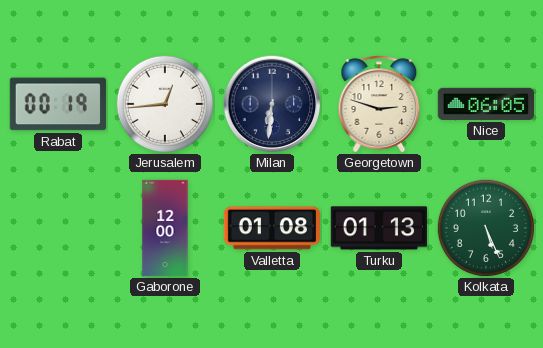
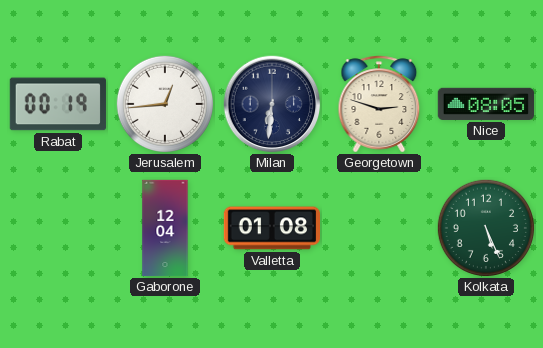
Nice: 06:05 -> 08:05
Gaborone: 12:00 -> 12:04
Turku: 01:13 -> none
